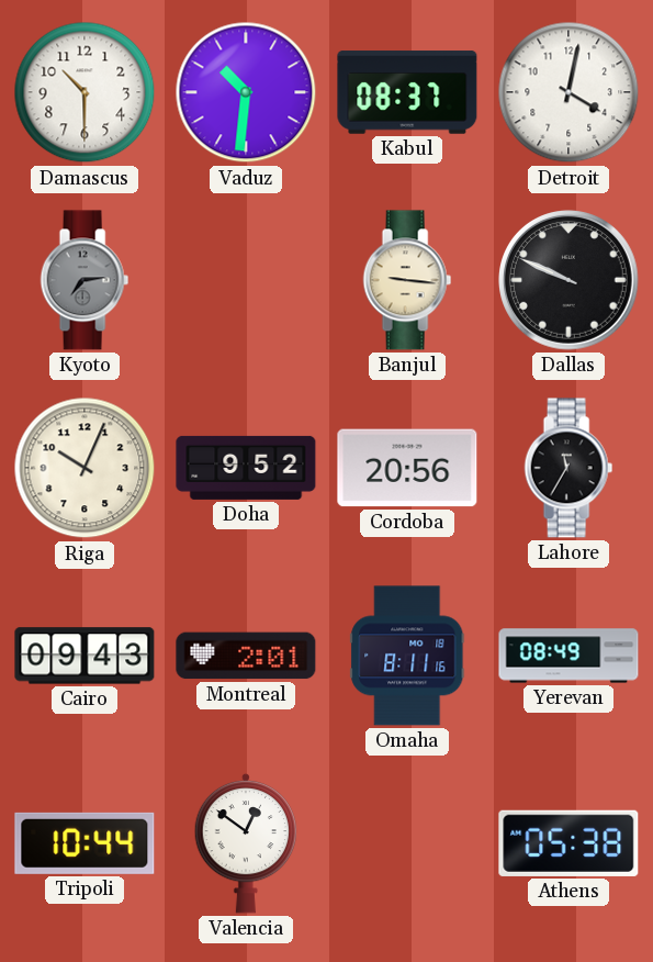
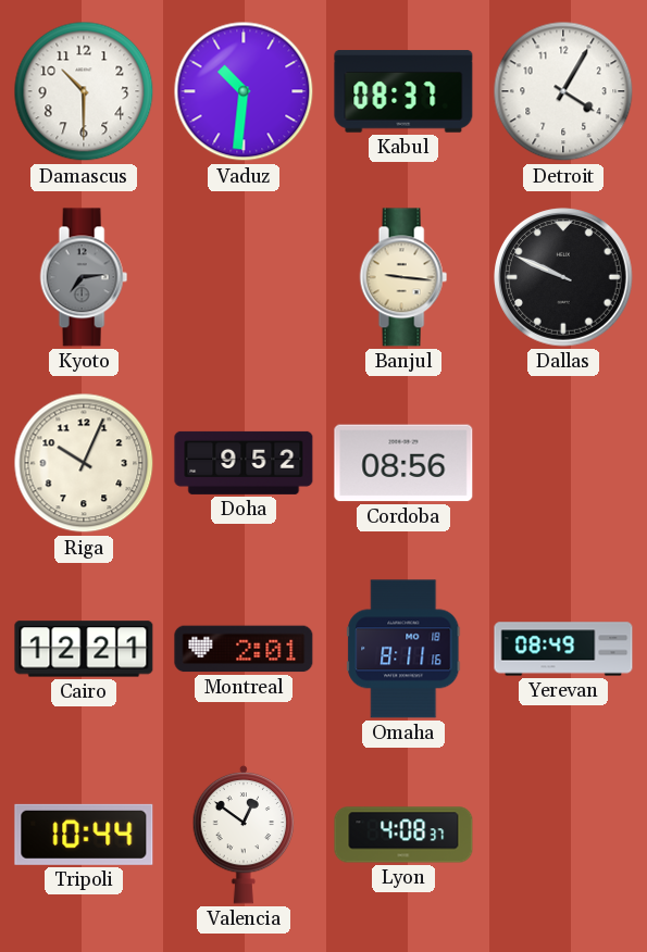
Detroit: 4:02 -> 4:05
Cordoba: 20:56 -> 08:56
Lahore: 11:35 -> none
Cairo: 09:43 -> 12:21
Lyon: none -> 4:08
Athens: 05:38 -> none
